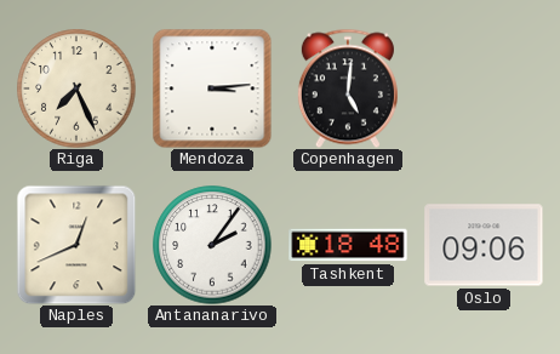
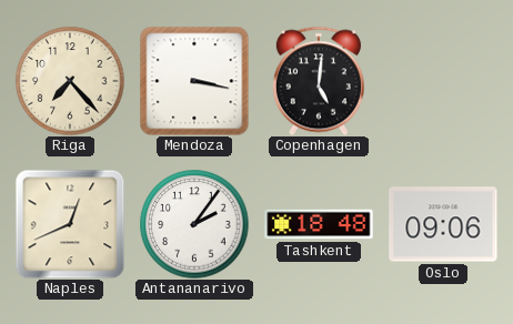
Riga: 7:26 -> 7:23
Mendoza: 3:14 -> 3:17
